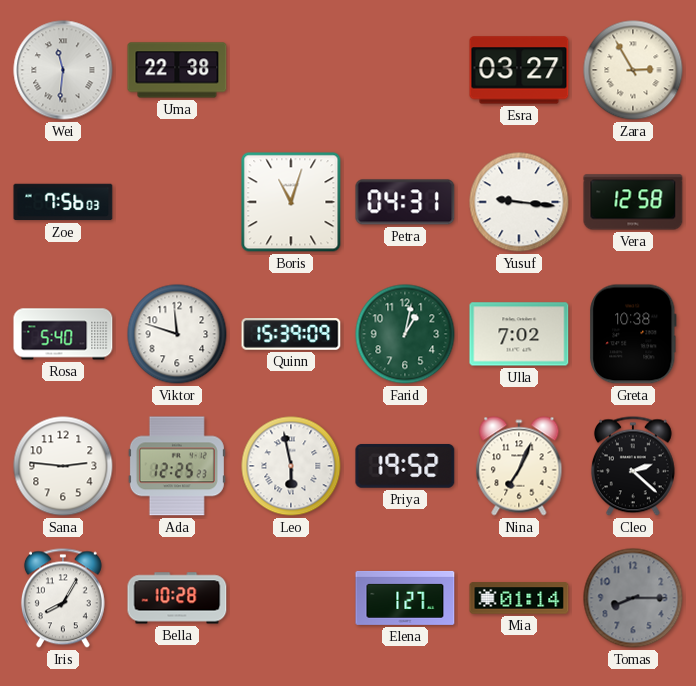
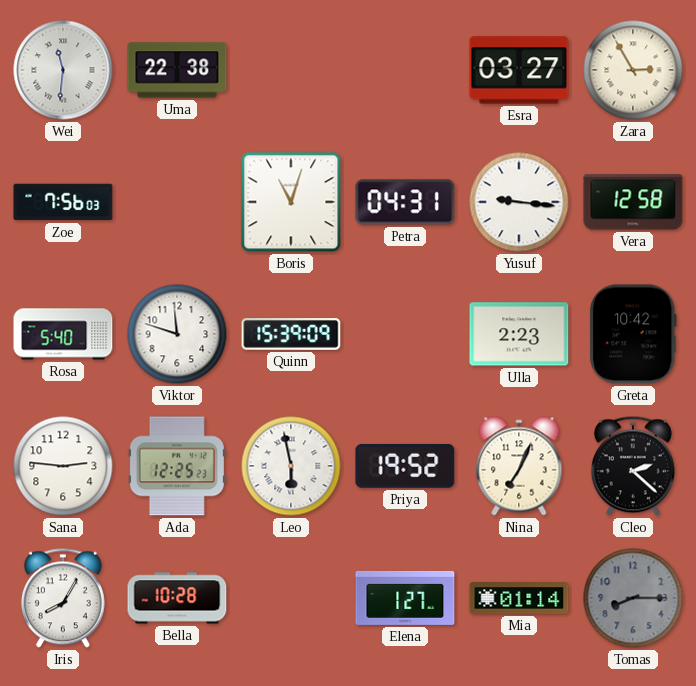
Farid: 1:02 -> none
Ulla: 7:02 -> 2:23
Greta: 10:38 -> 10:42
